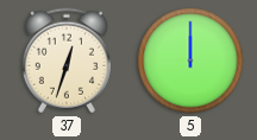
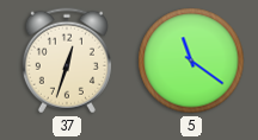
5: 12:00 -> 11:21
